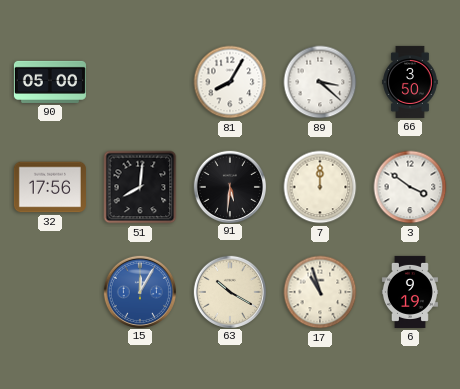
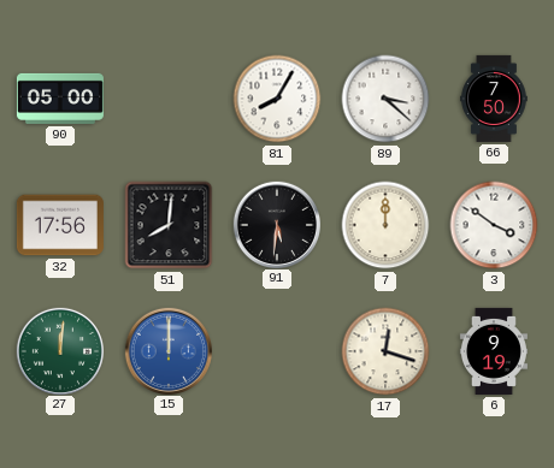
66: 3:50 -> 7:50
27: none -> 12:01
15: 12:05 -> 12:00
63: 10:20 -> none
17: 10:57 -> 12:18
